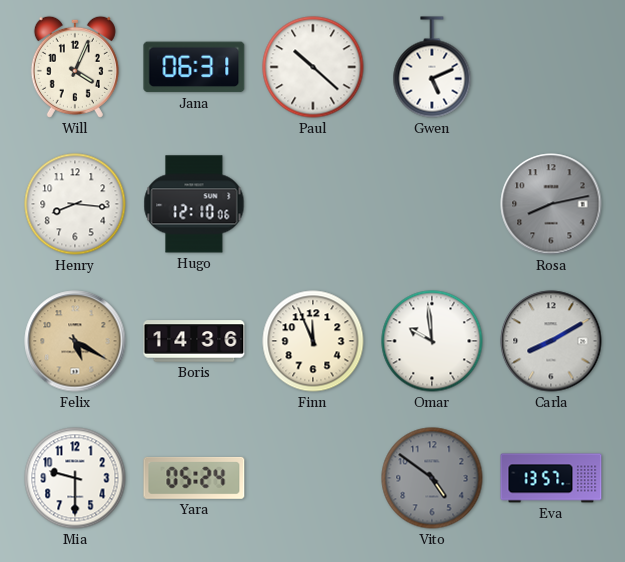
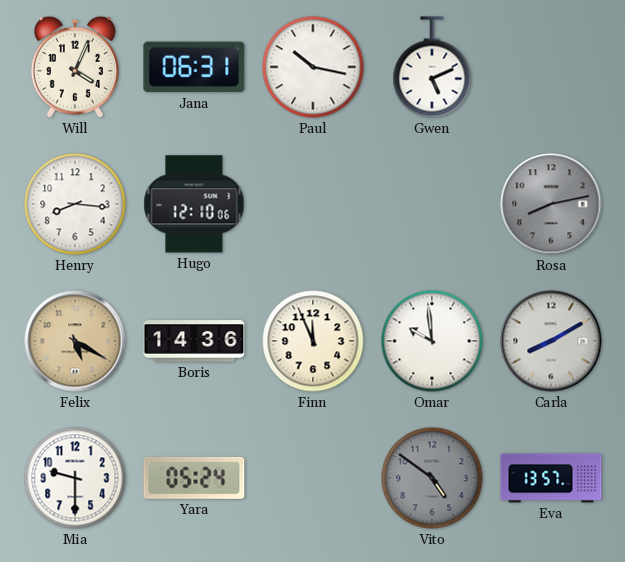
Paul: 10:22 -> 10:17
